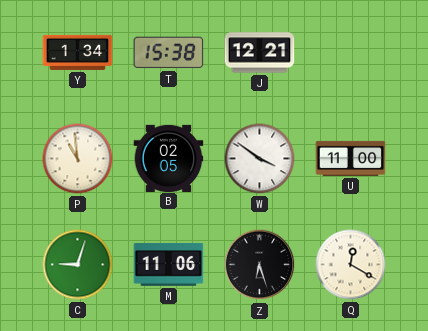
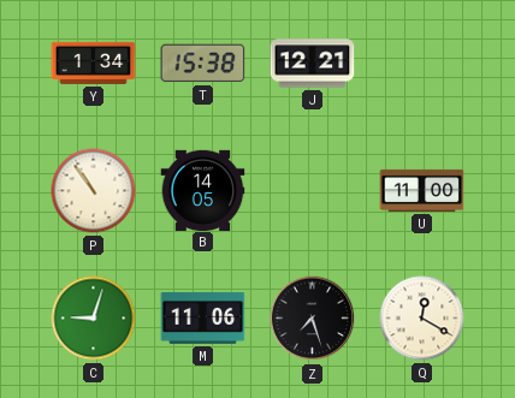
P: 10:59 -> 10:54
B: 02:05 -> 14:05
W: 3:51 -> none
Z: 6:27 -> 7:27
